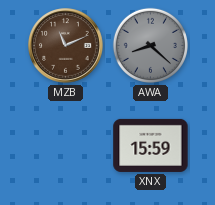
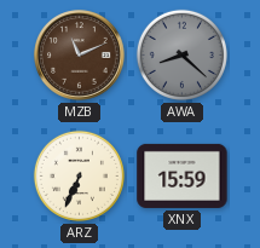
ARZ: none -> 6:34
